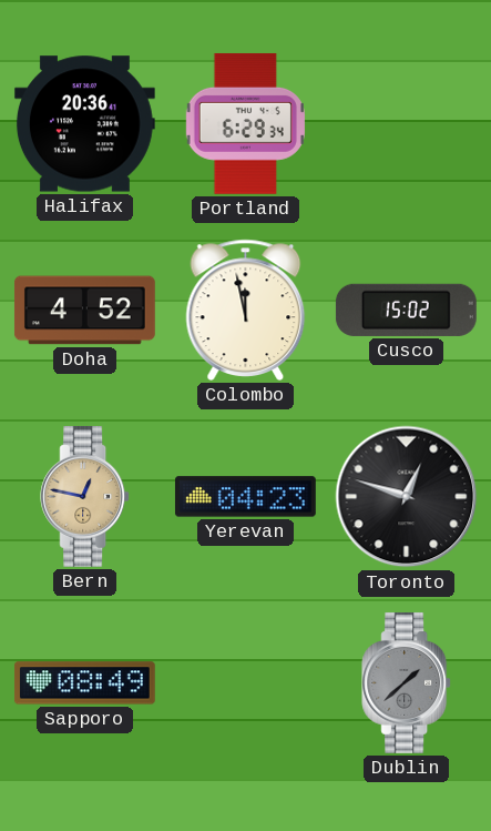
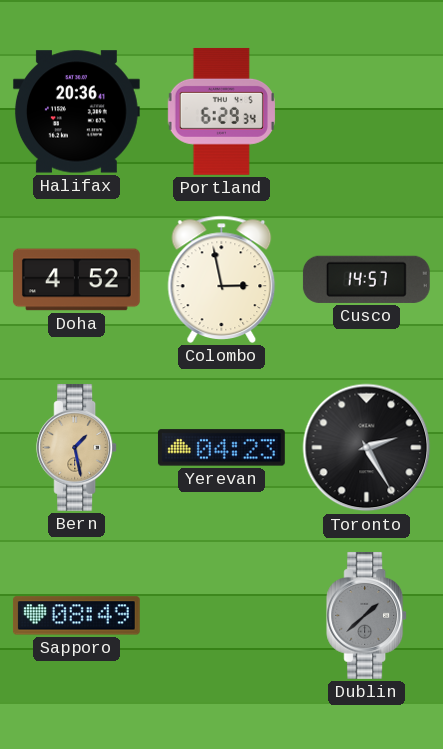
Colombo: 11:58 -> 2:58
Cusco: 15:02 -> 14:57
Bern: 12:47 -> 1:28
Toronto: 12:48 -> 2:25
